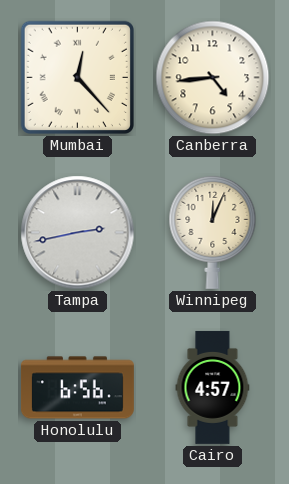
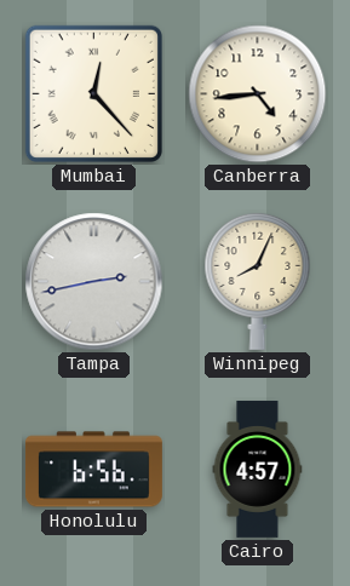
Winnipeg: 12:04 -> 8:04
